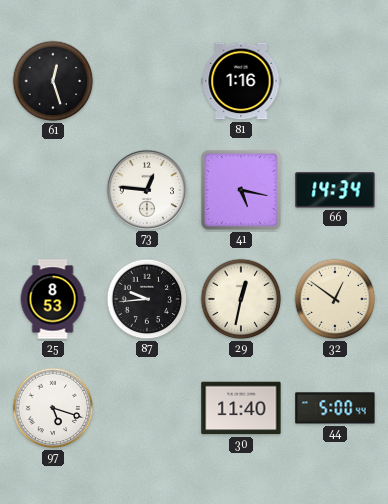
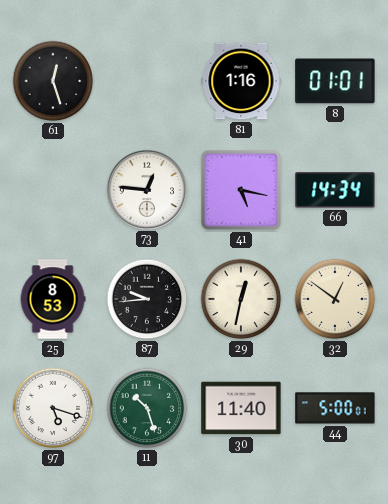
8: none -> 01:01
11: none -> 10:27
44: 5:00:44 -> 5:00:01
